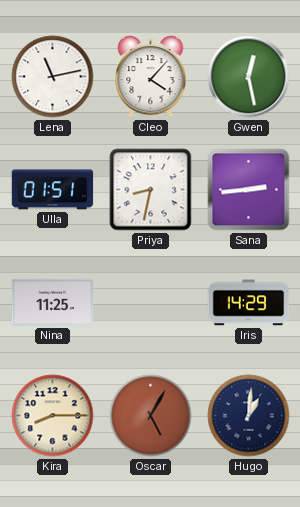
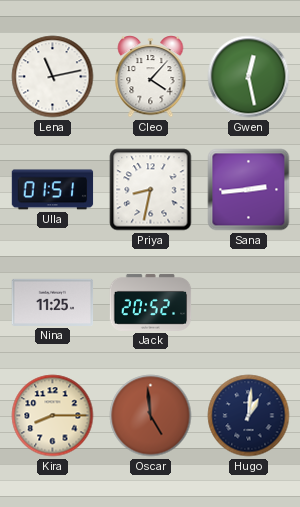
Jack: none -> 20:52
Iris: 14:29 -> none
Oscar: 5:05 -> 4:59
